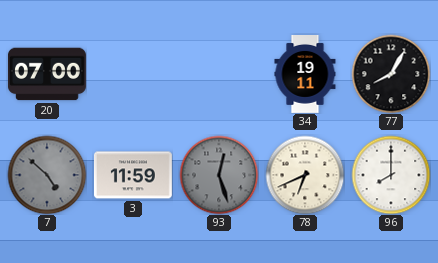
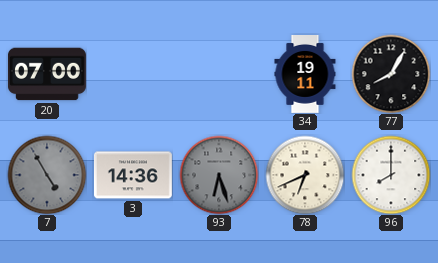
7: 4:52 -> 4:55
3: 11:59 -> 14:36
93: 12:27 -> 6:27
